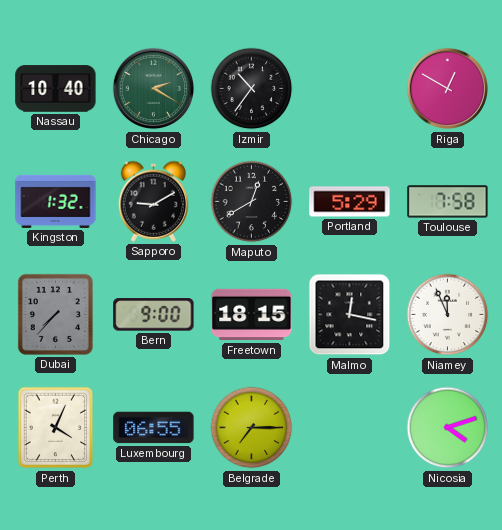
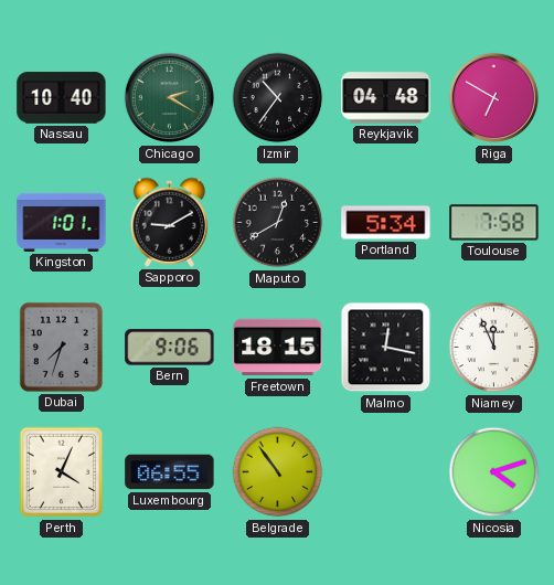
Reykjavik: none -> 04:48
Riga: 12:50 -> 6:50
Kingston: 1:32 -> 1:01
Portland: 5:29 -> 5:34
Dubai: 7:37 -> 7:33
Bern: 9:00 -> 9:06
Belgrade: 7:15 -> 10:54
